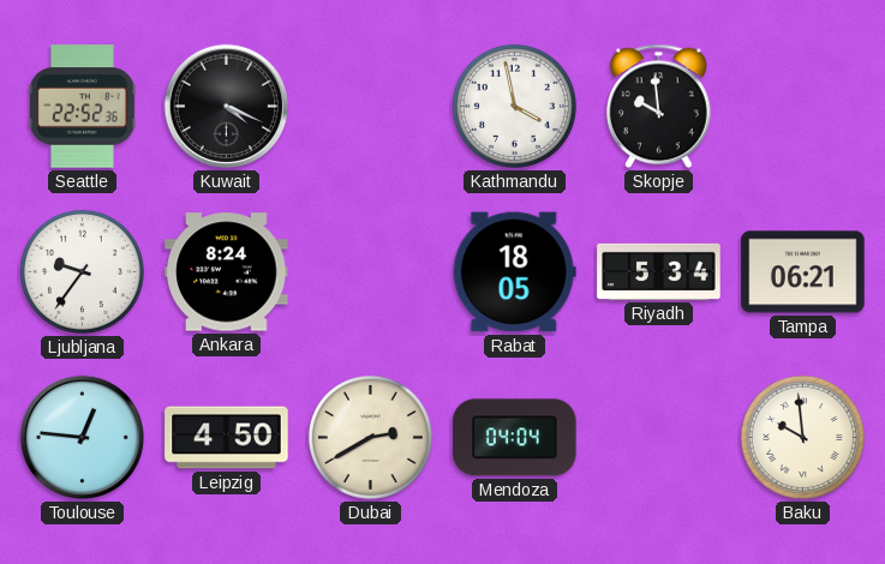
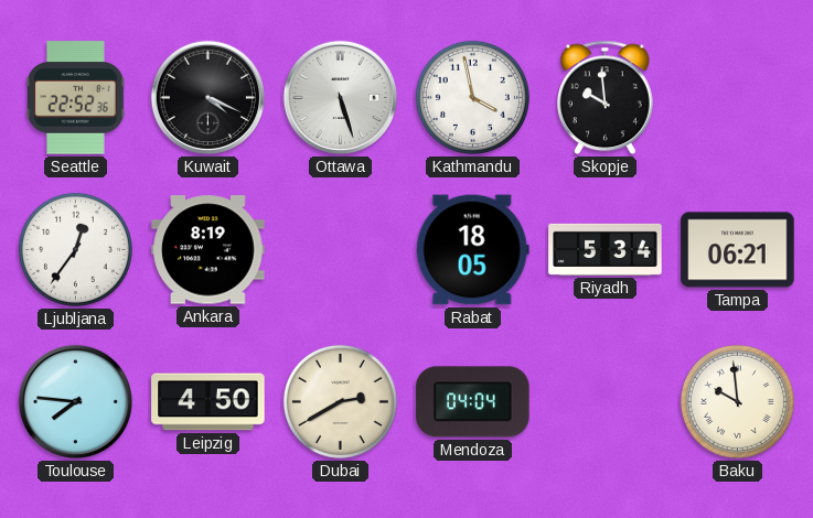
Ottawa: none -> 5:27
Ljubljana: 9:36 -> 12:36
Ankara: 8:24 -> 8:19
Toulouse: 12:46 -> 7:46
